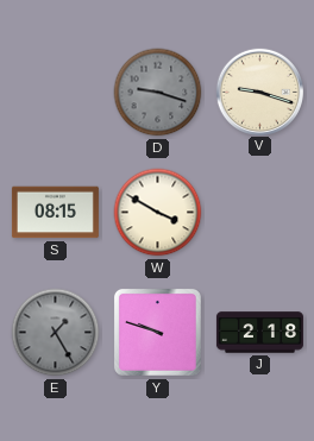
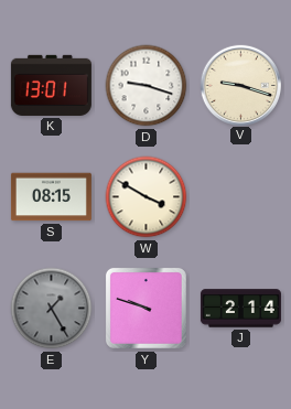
K: none -> 13:01
D dial: grey -> white
J: 2:18 -> 2:14
